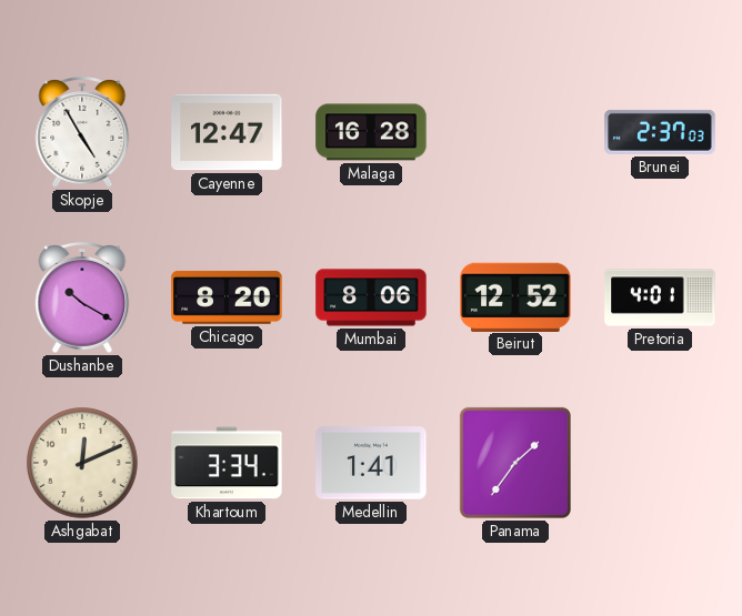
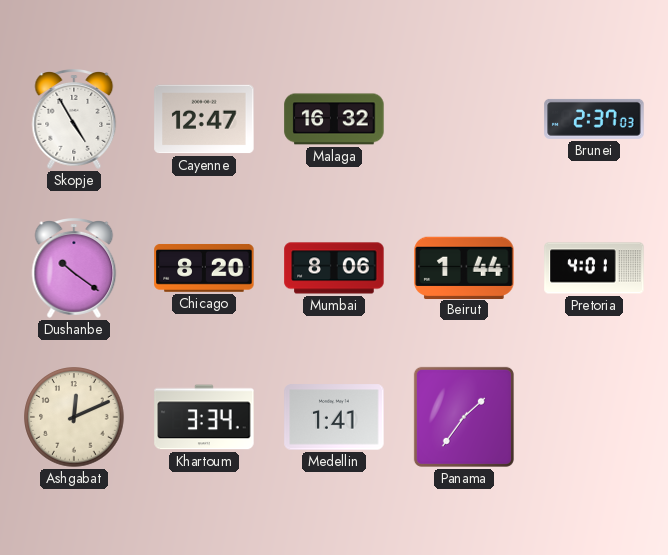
Malaga: 16:28 -> 16:32
Dushanbe: 10:20 -> 10:21
Beirut: 12:52 -> 1:44
